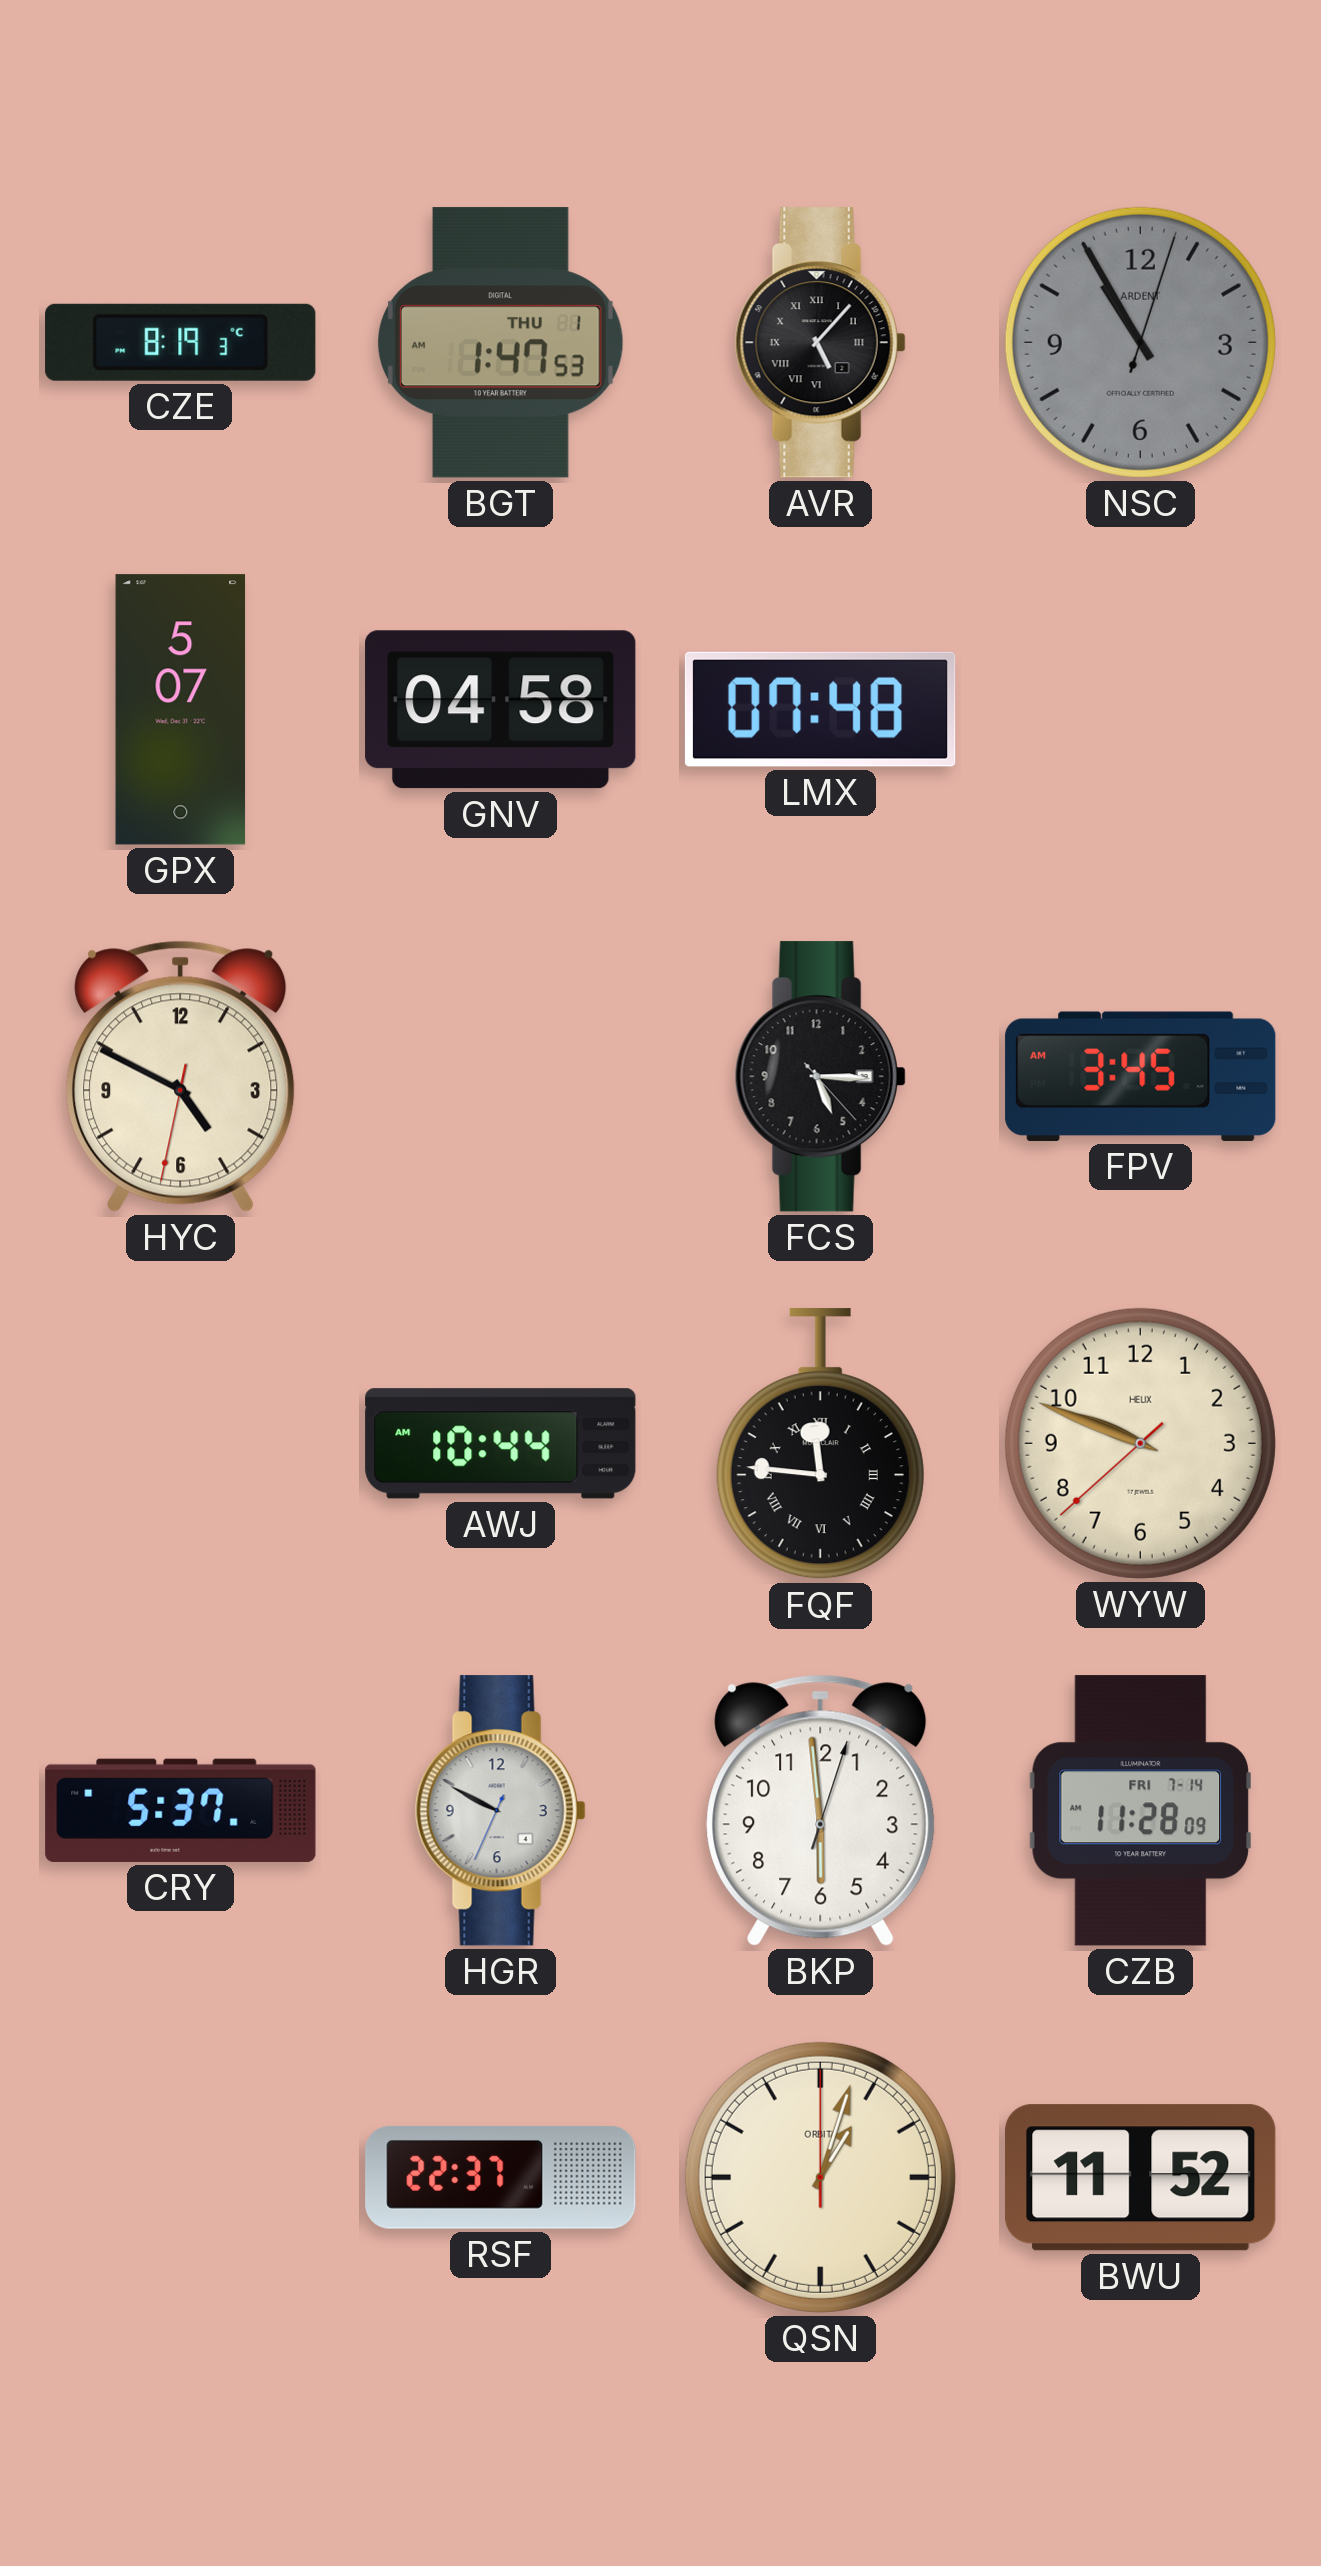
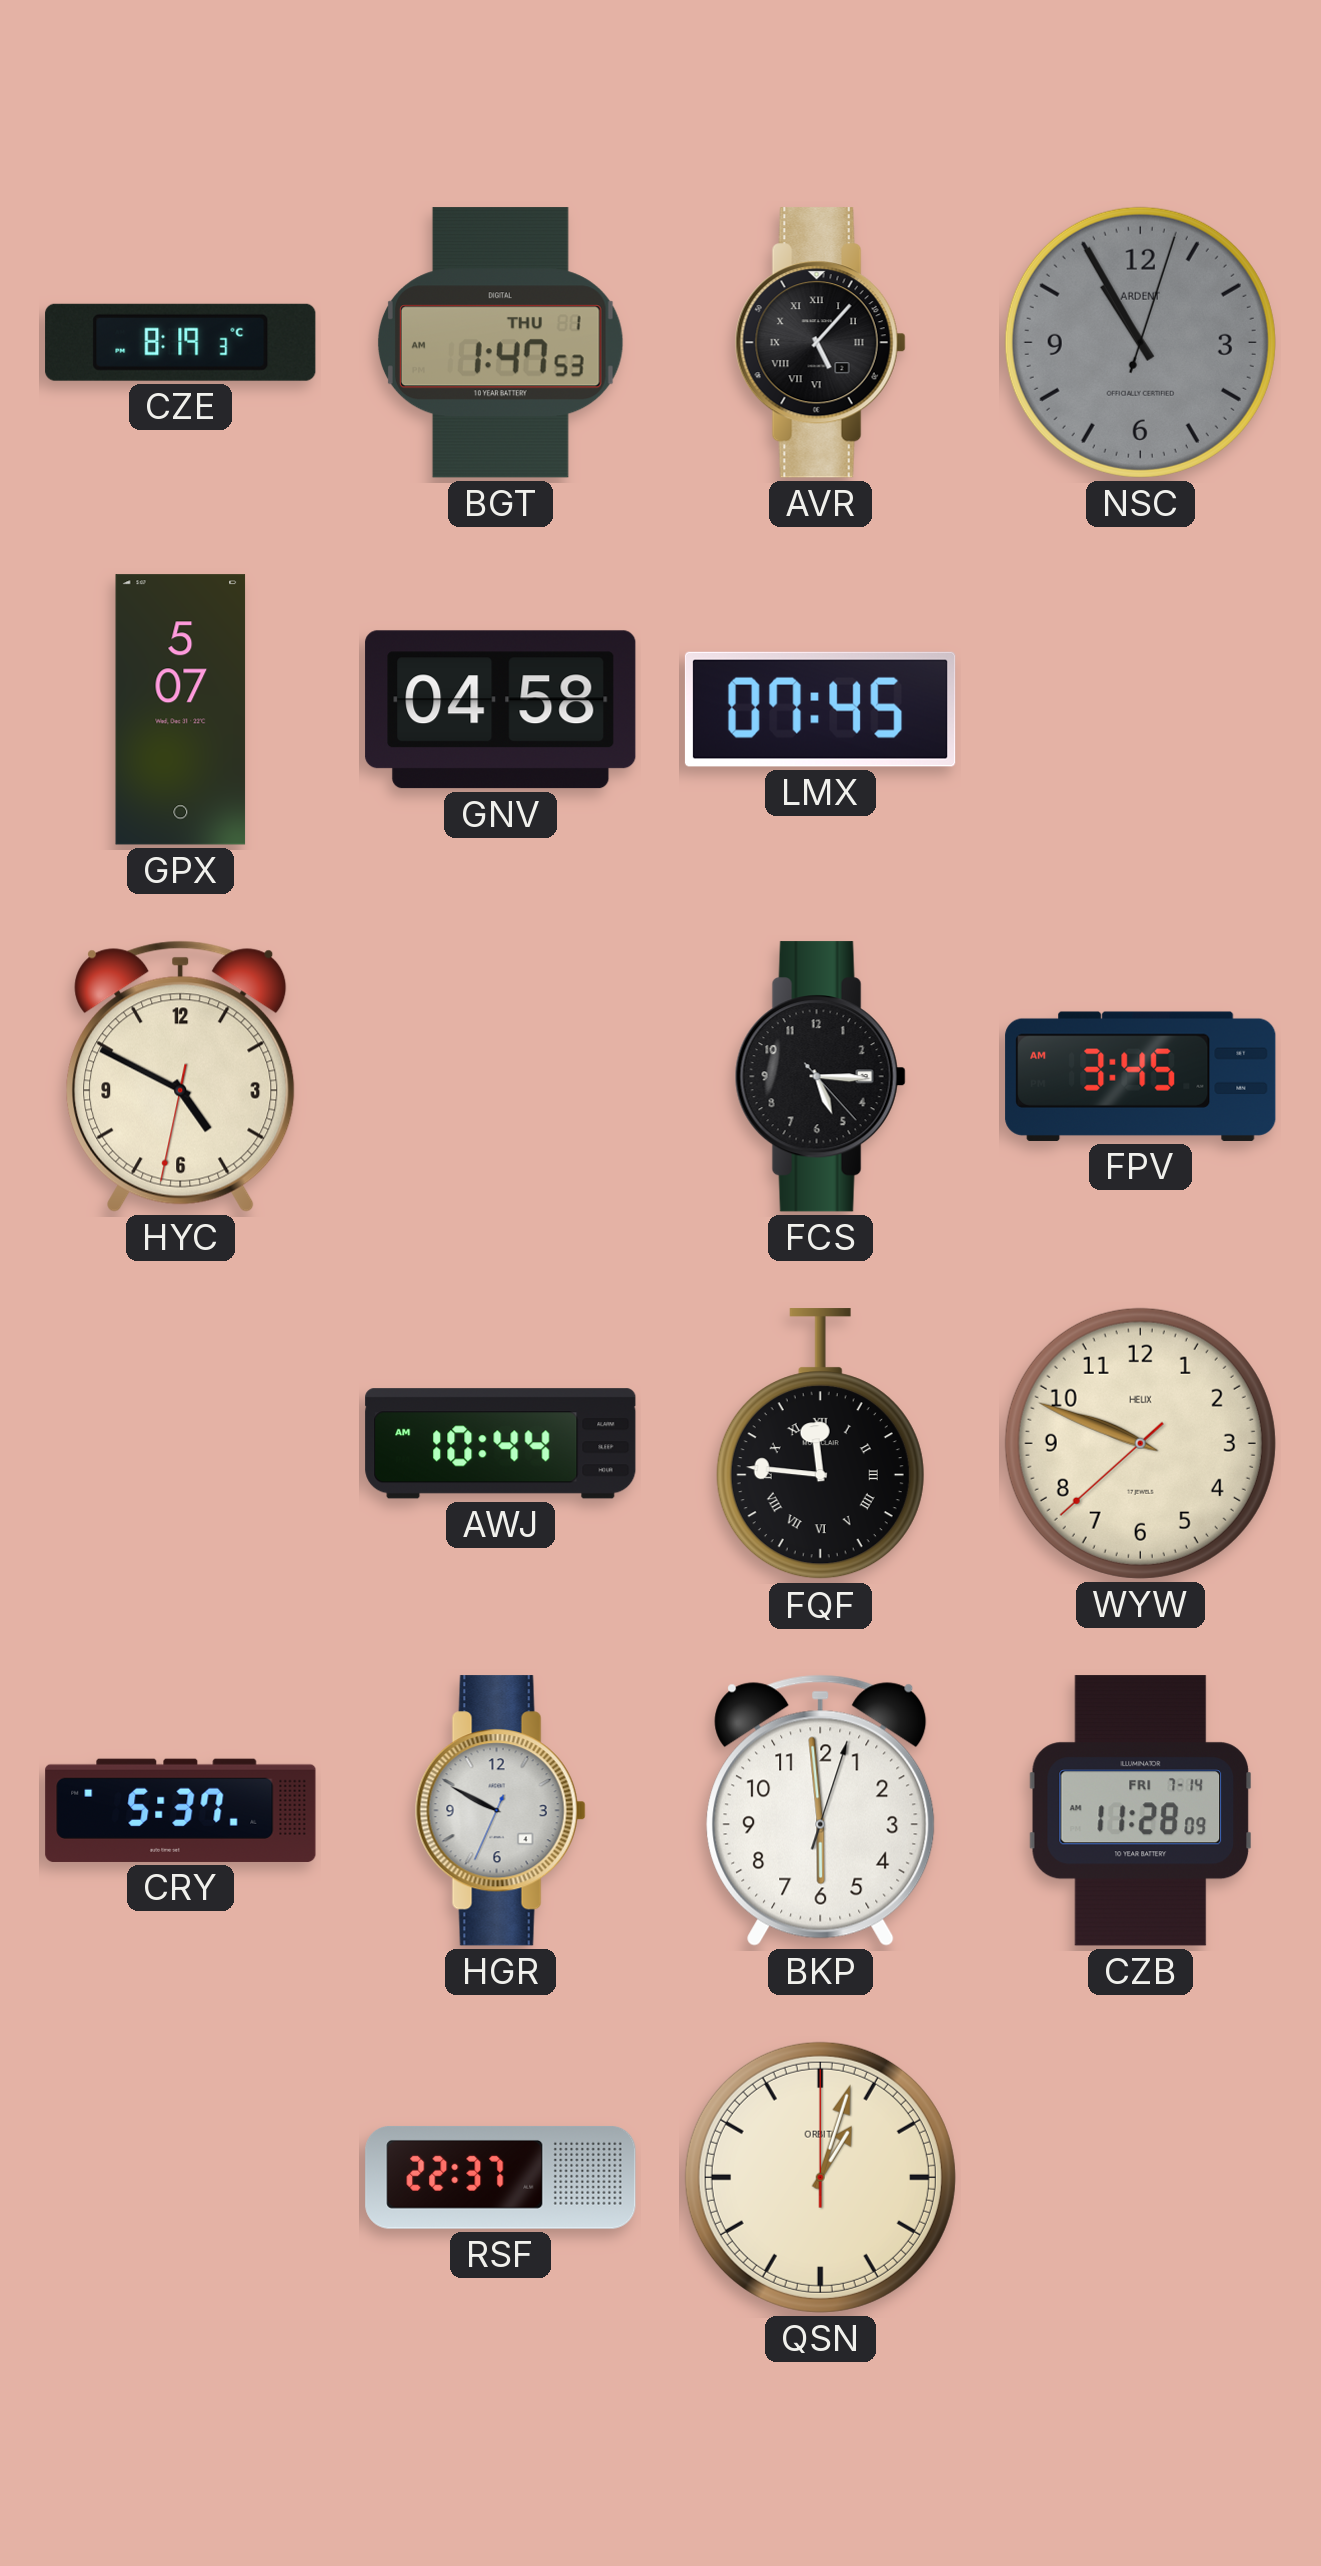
LMX: 07:48 -> 07:45
BWU: 11:52 -> none
